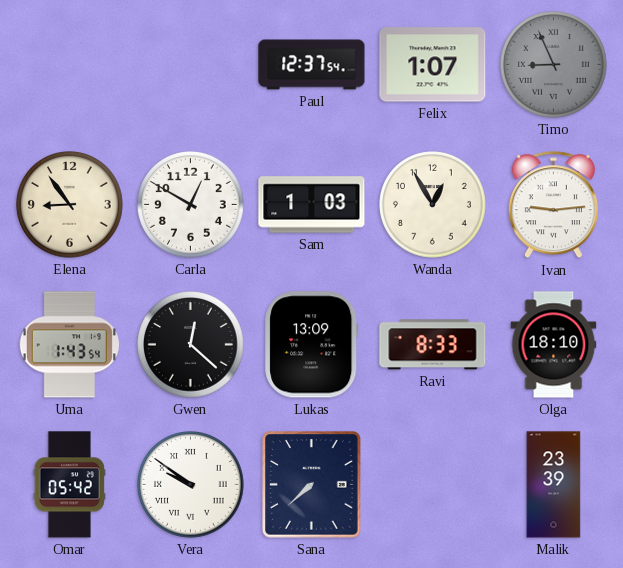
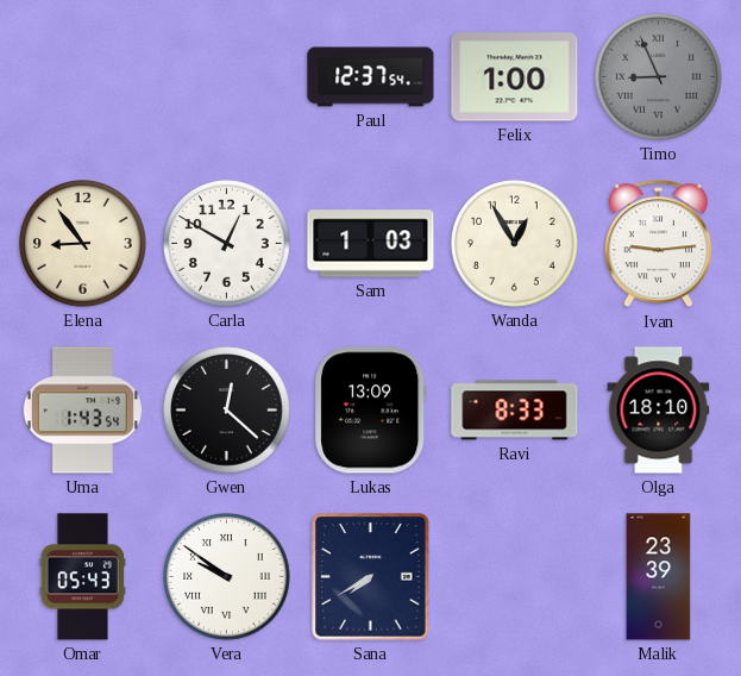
Felix: 1:07 -> 1:00
Omar: 05:42 -> 05:43
Sana: 7:38 -> 7:40
